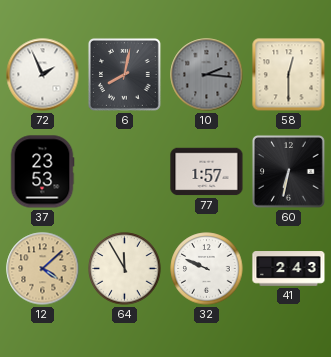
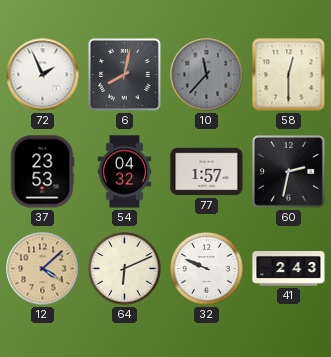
10: 2:16 -> 11:37
54: none -> 04:32
60: 6:32 -> 2:32
64: 11:55 -> 6:11
